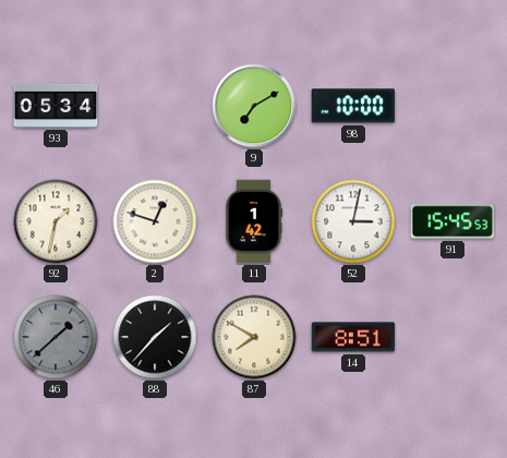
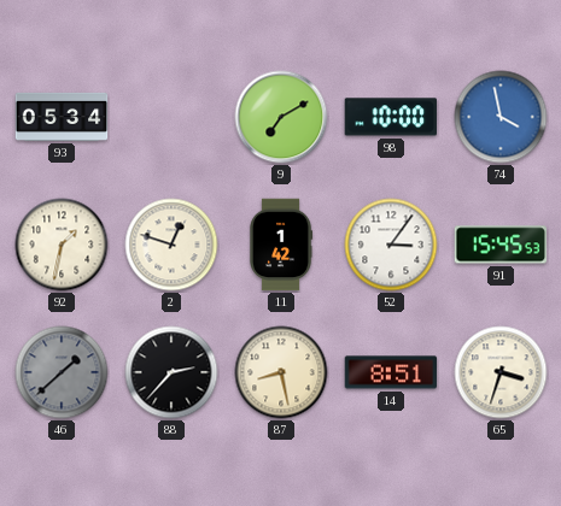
74: none -> 3:58
52: 3:02 -> 3:06
88: 1:37 -> 2:37
87: 7:50 -> 8:28
65: none -> 3:33
